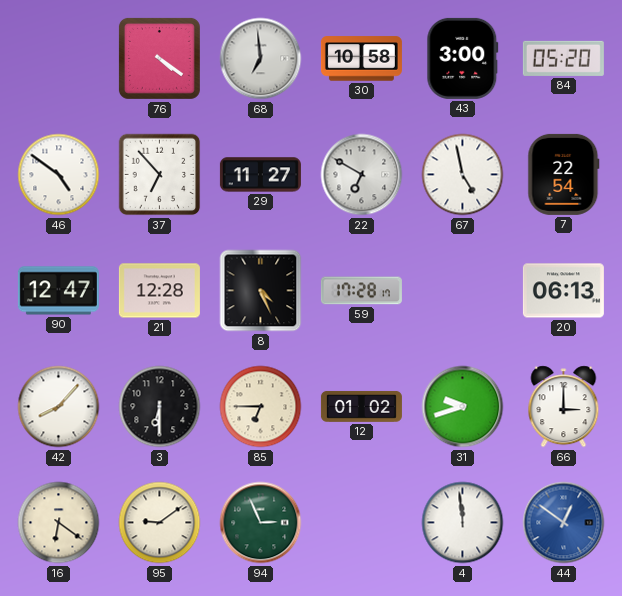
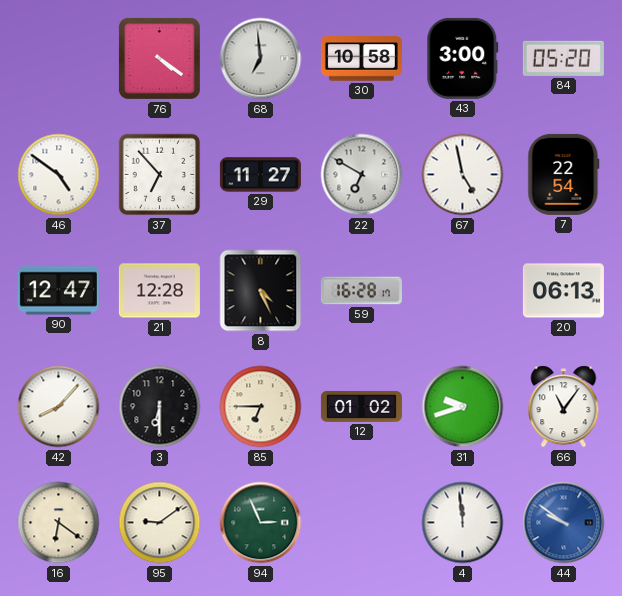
59: 17:28 -> 16:28
66: 3:00 -> 11:06
44: 12:51 -> 9:51
